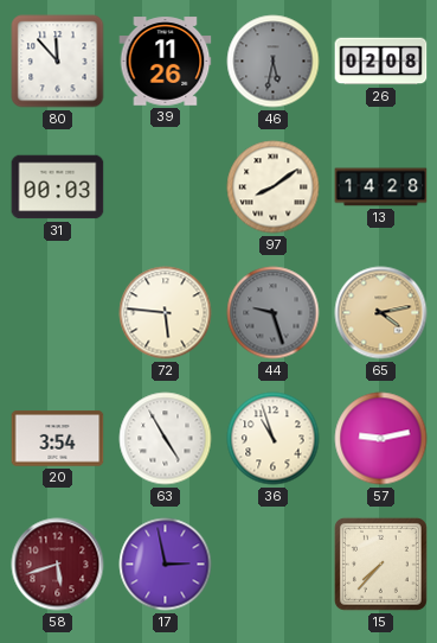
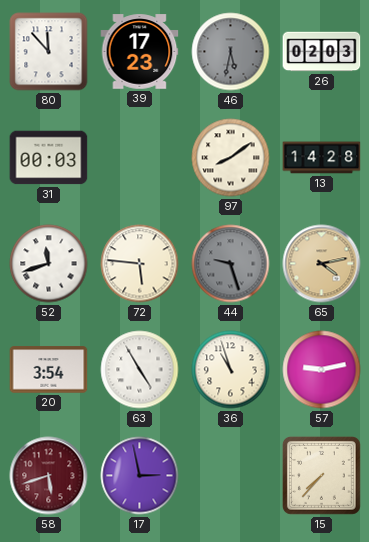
39: 11:26 -> 17:23
26: 02:08 -> 02:03
52: none -> 11:42
